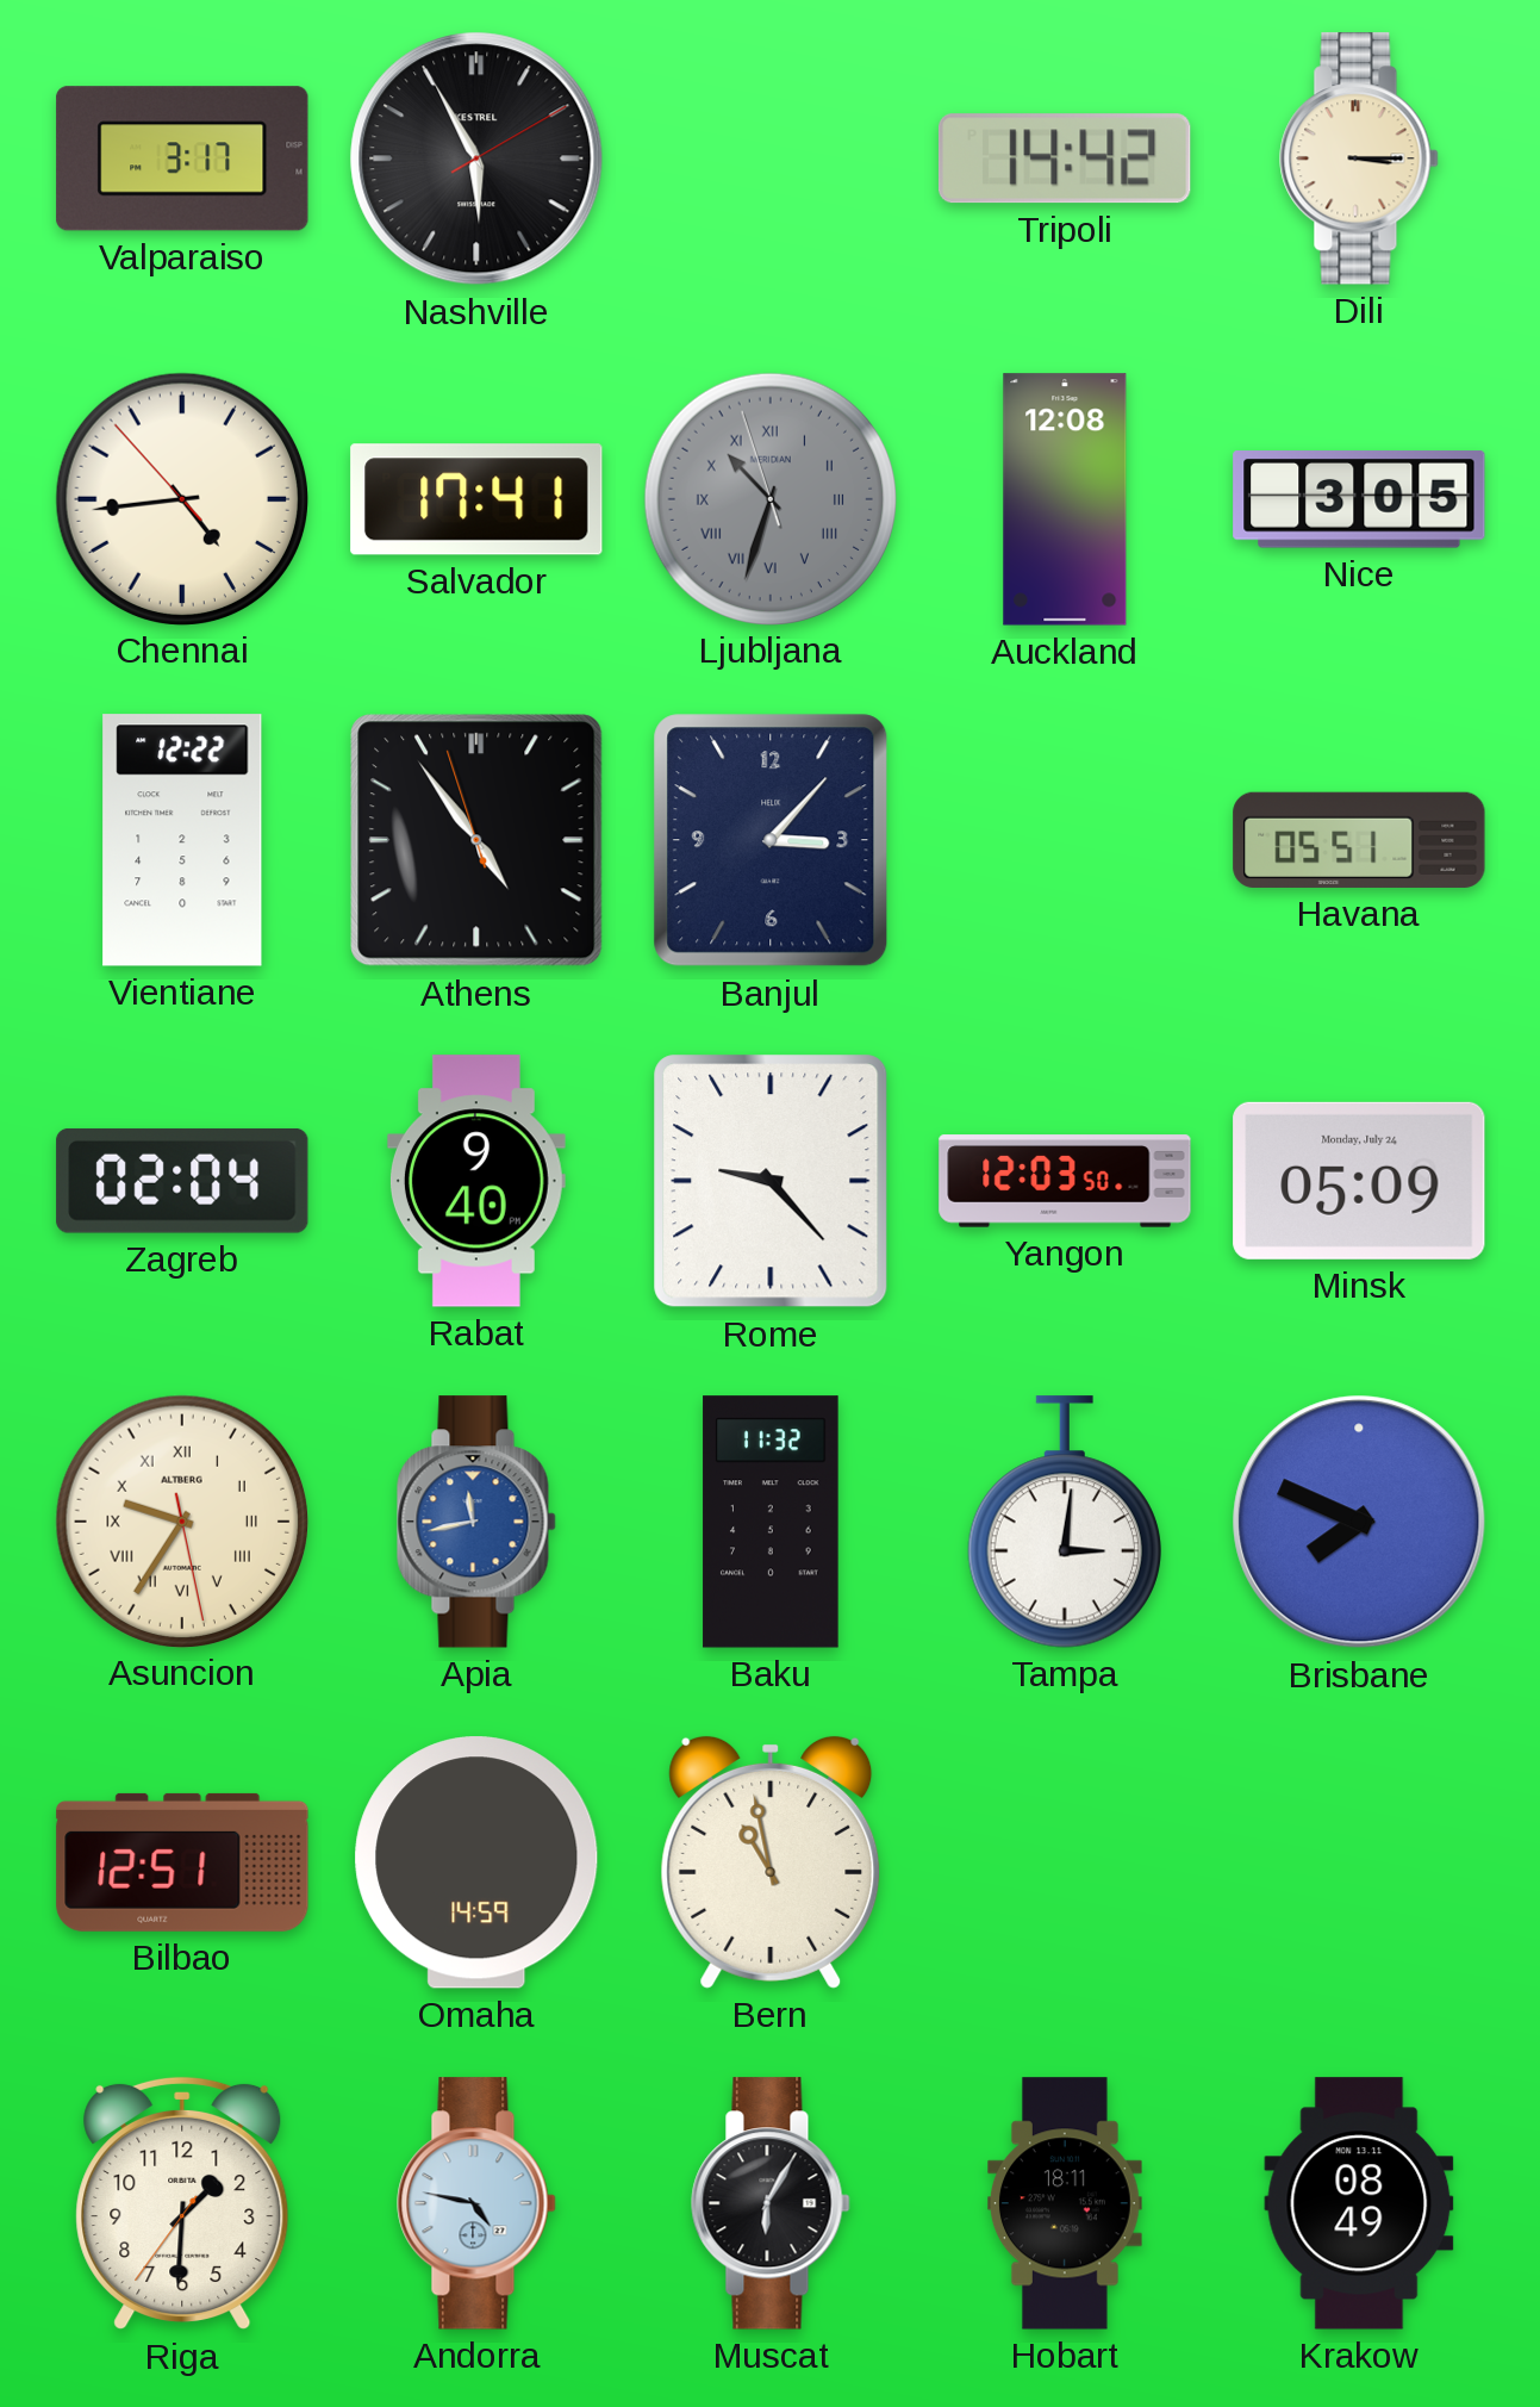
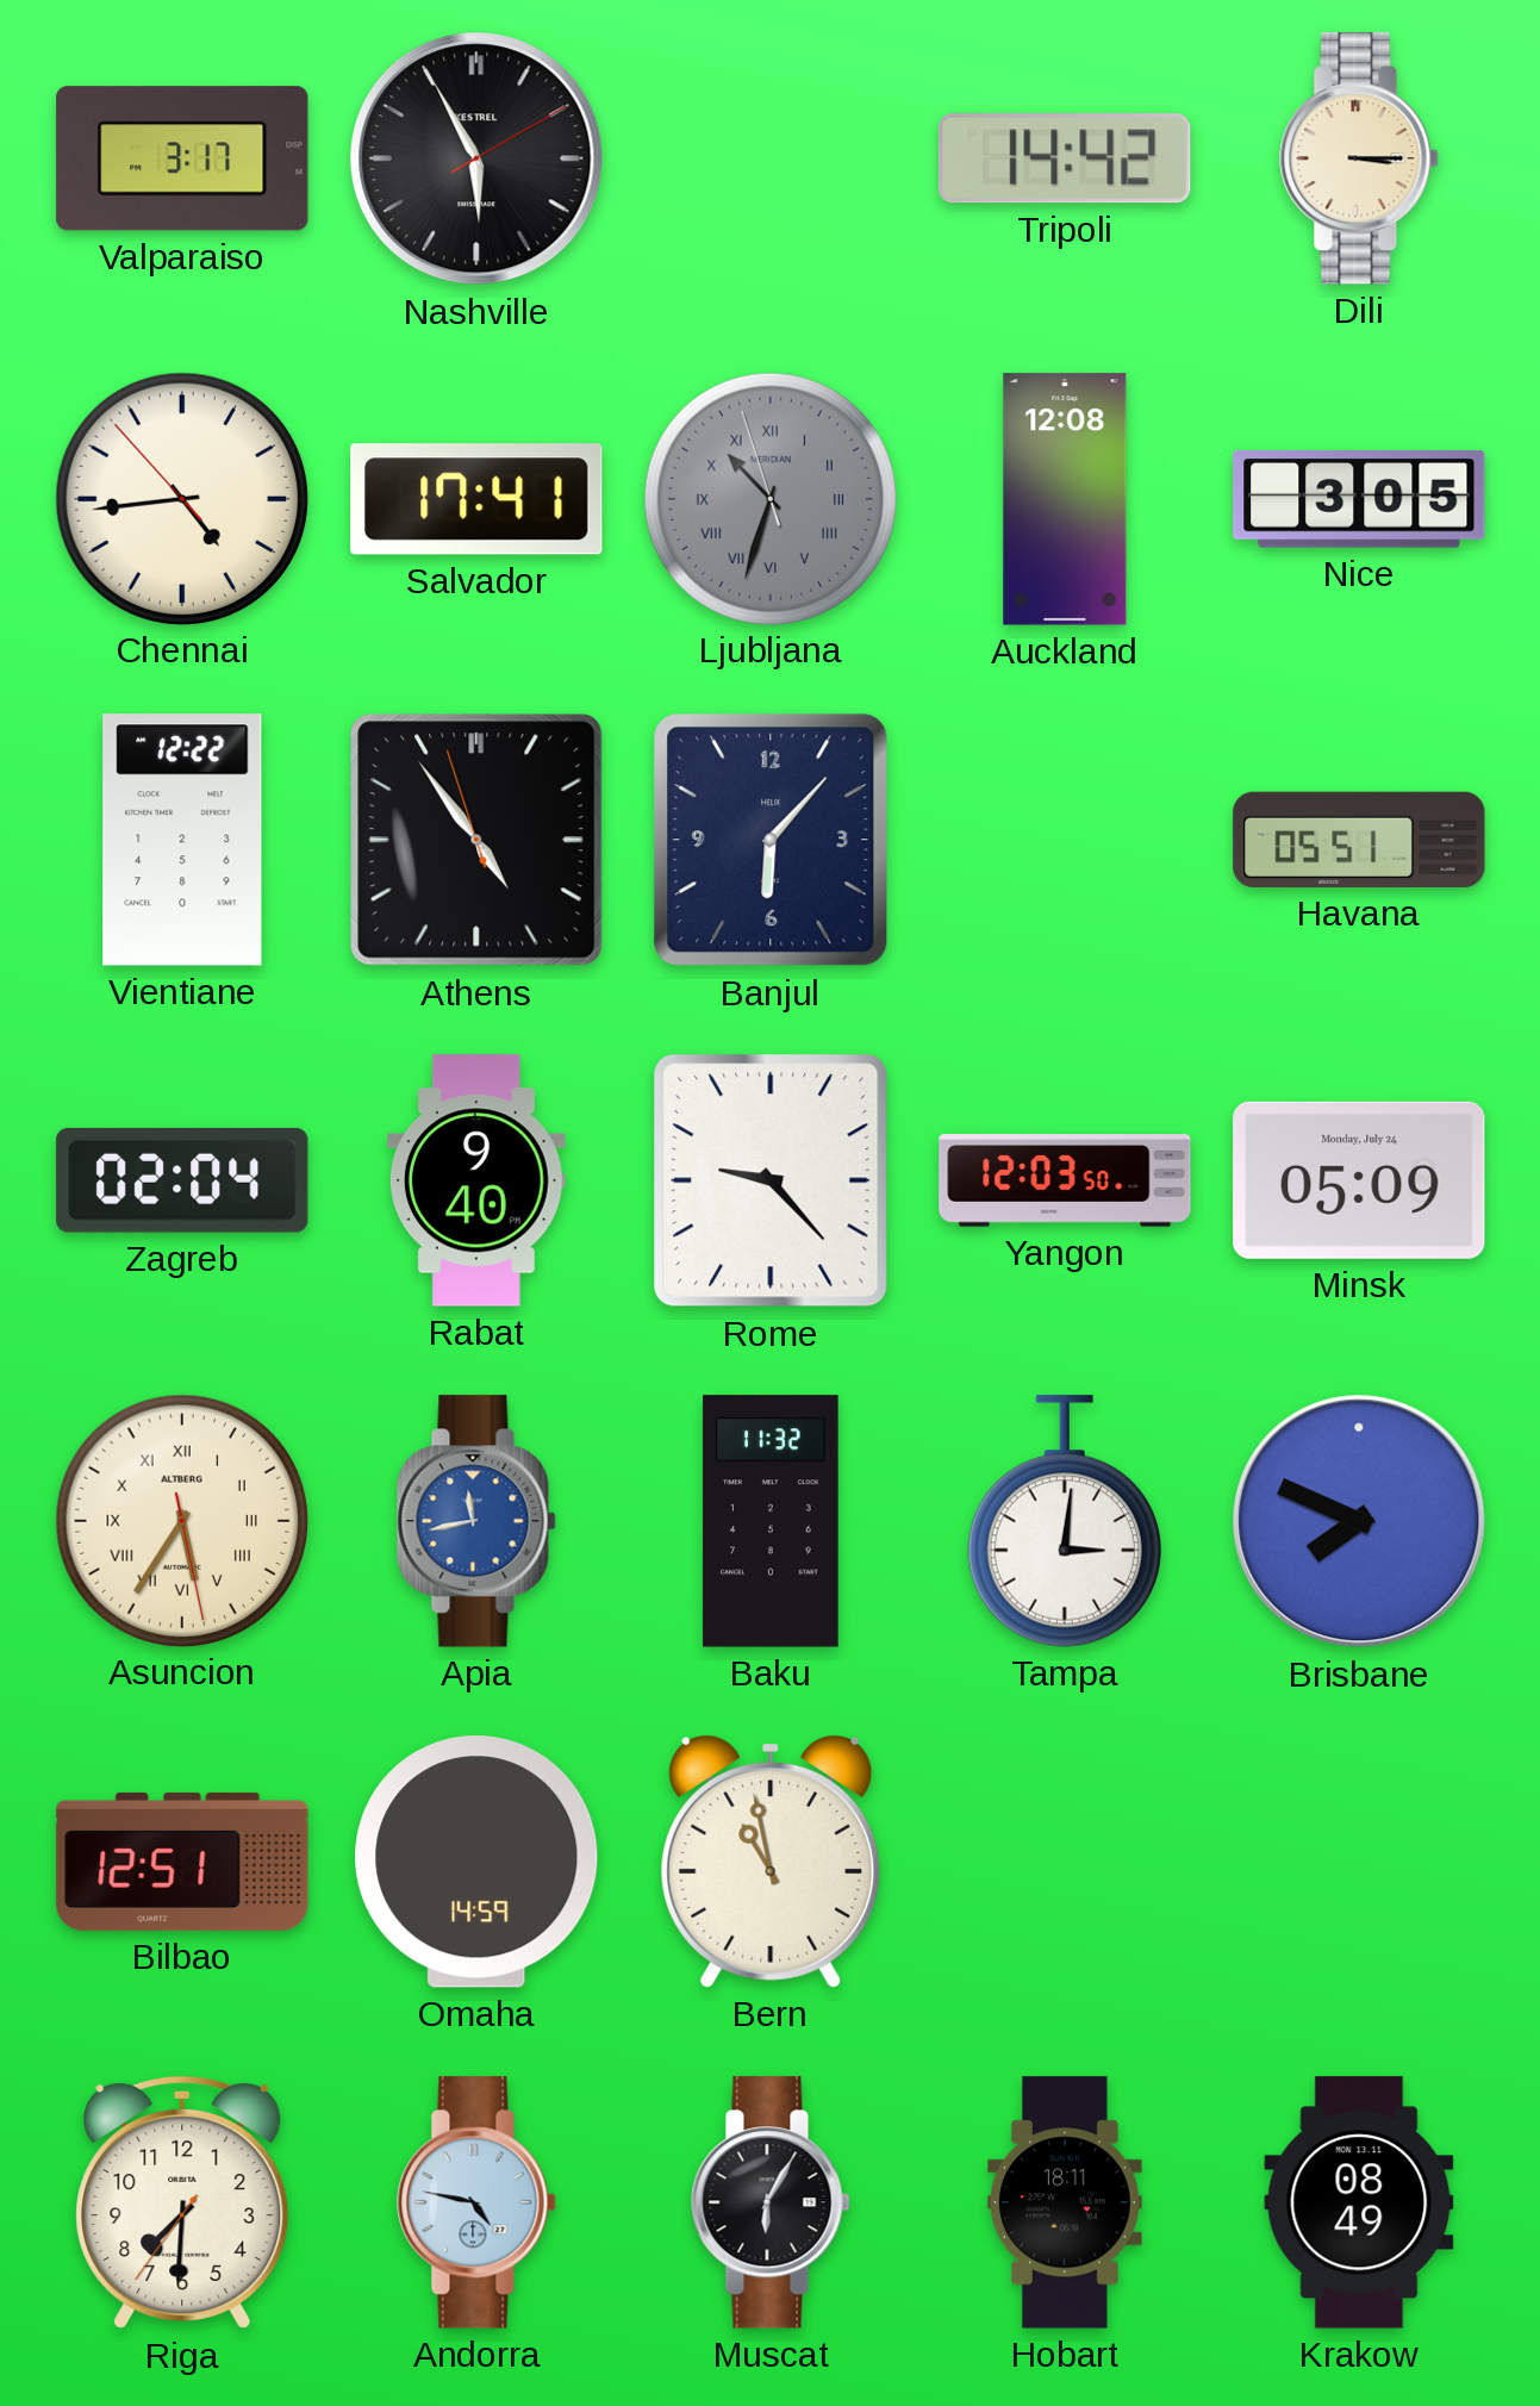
Banjul: 3:07 -> 6:07
Asuncion: 9:35 -> 5:35
Riga: 1:30 -> 7:30
